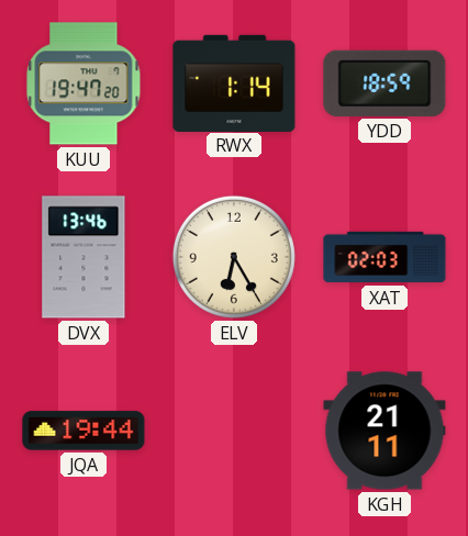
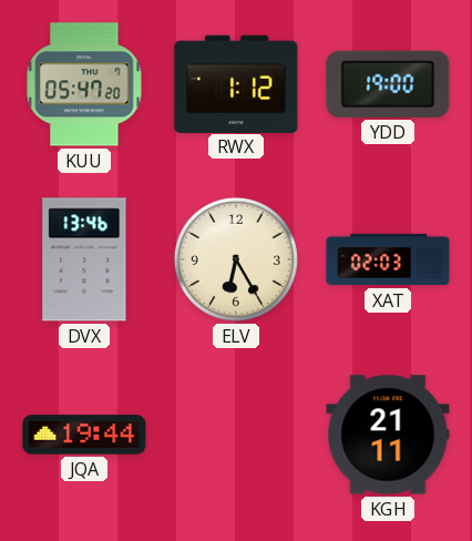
KUU: 19:47 -> 05:47
RWX: 1:14 -> 1:12
YDD: 18:59 -> 19:00
